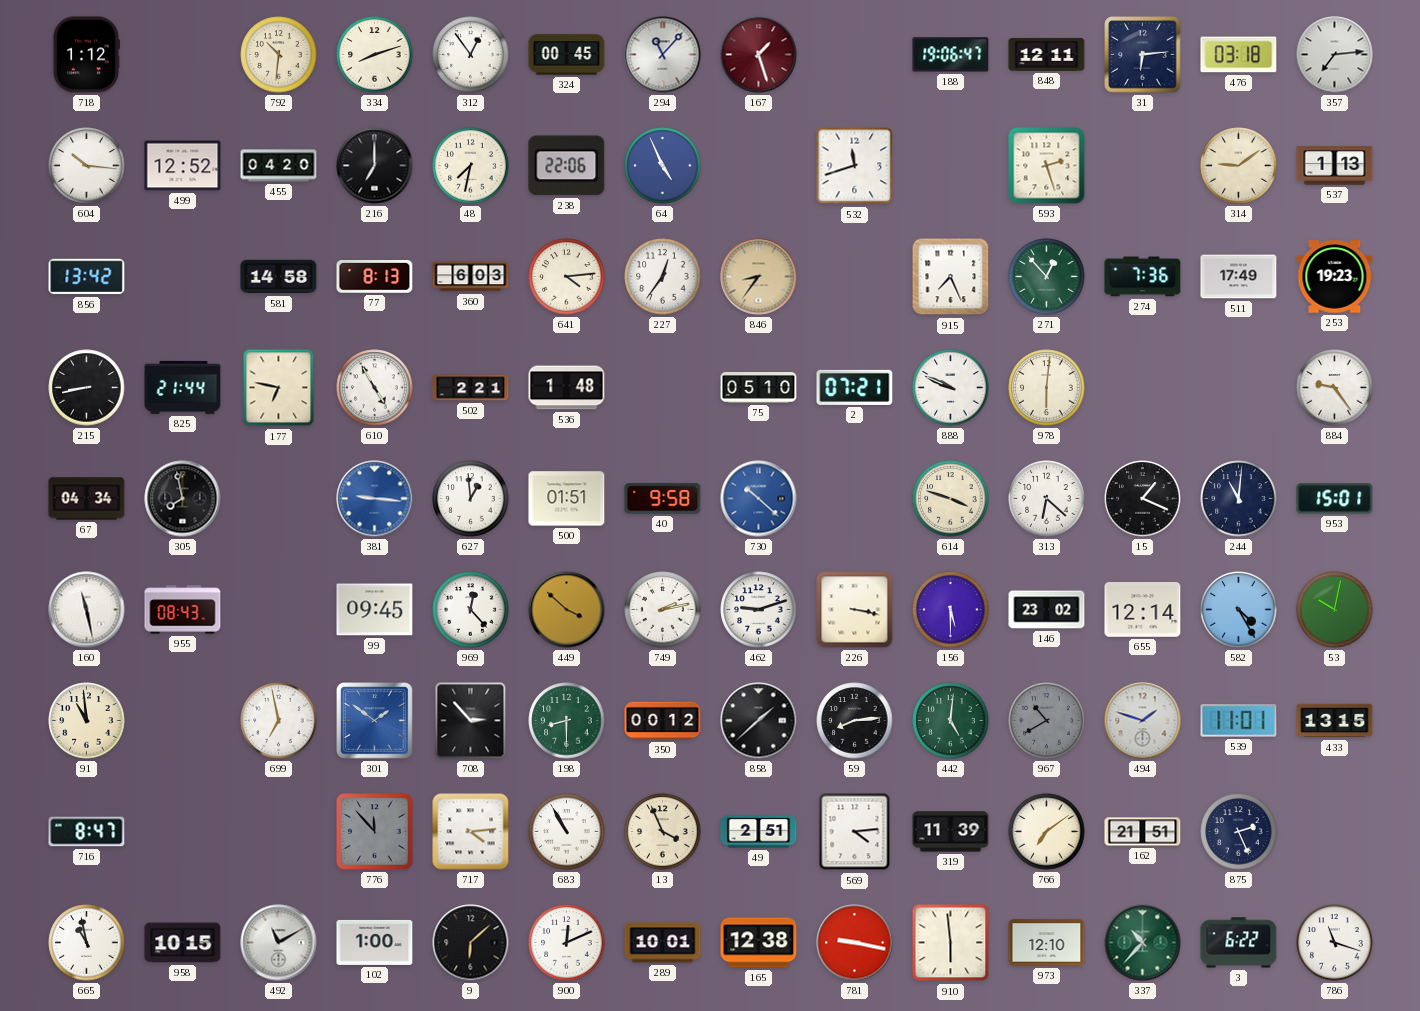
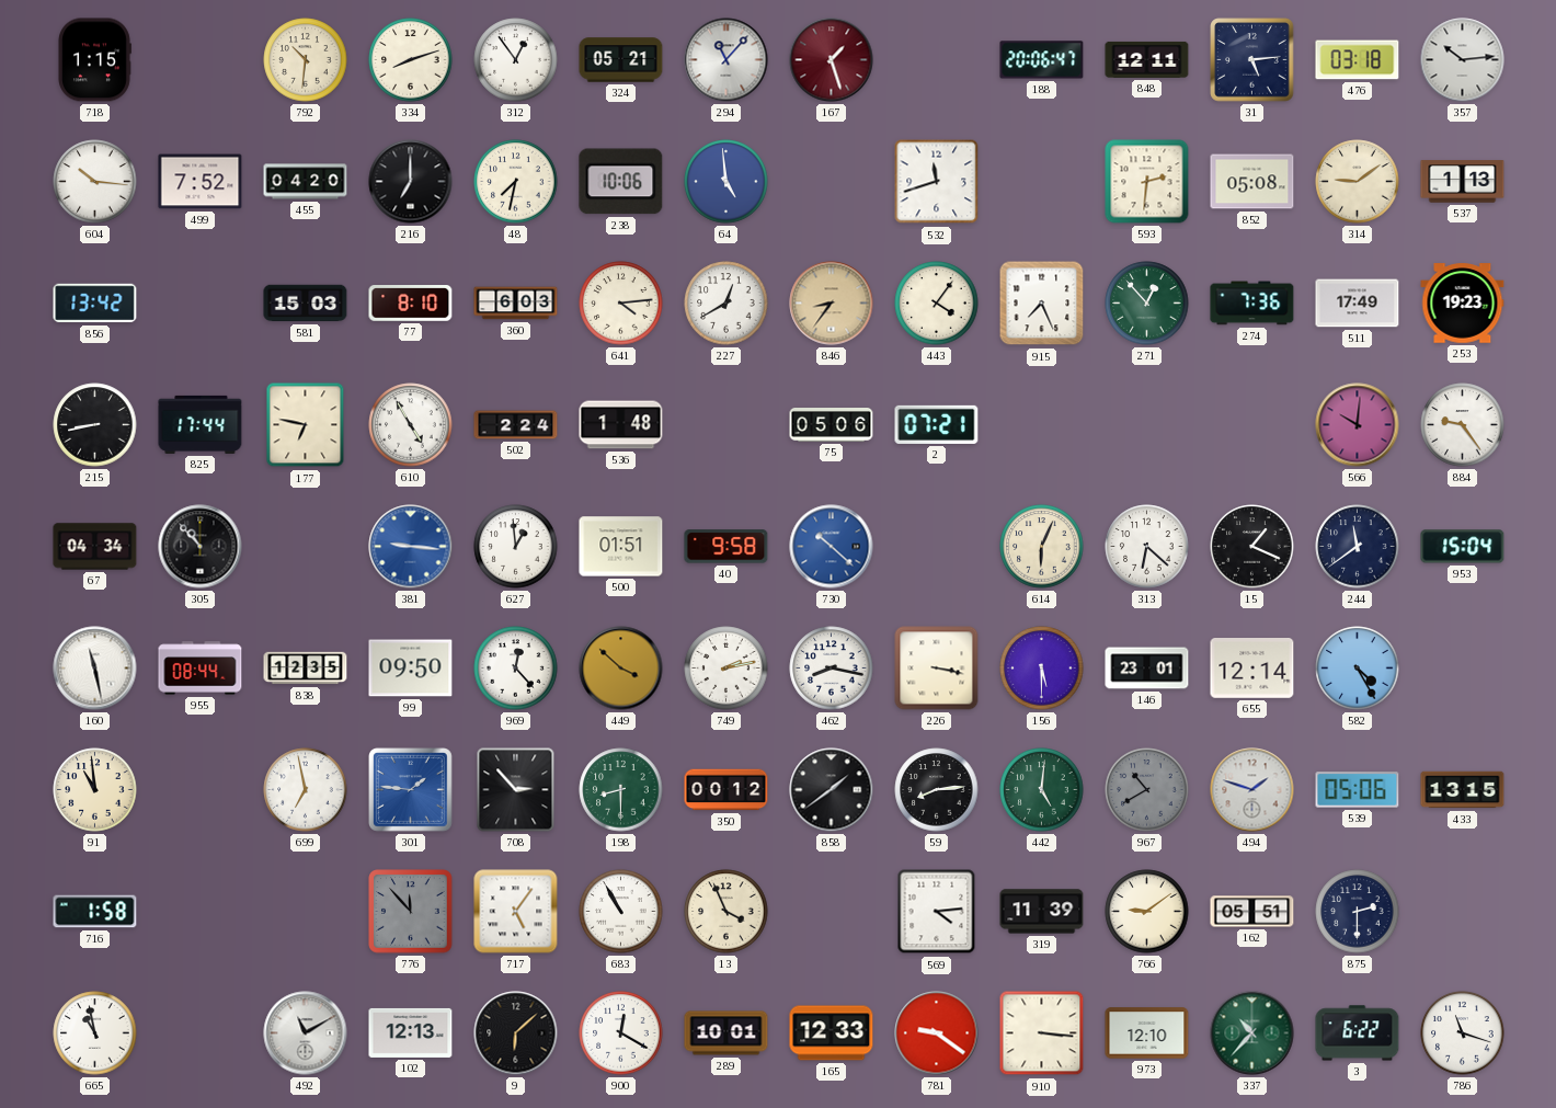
718: 1:12 -> 1:15
324: 00:45 -> 05:21
188: 19:06 -> 20:06
31: 6:14 -> 5:14
357: 7:14 -> 10:14
499: 12:52 -> 7:52
238: 22:06 -> 10:06
64: 4:56 -> 4:59
593: 2:27 -> 2:31
852: none -> 05:08
581: 14:58 -> 15:03
77: 8:13 -> 8:10
227: 12:36 -> 12:40
443: none -> 4:06
825: 21:44 -> 17:44
502: 2:21 -> 2:24
75: 05:10 -> 05:06
888: 9:49 -> none
978: 6:01 -> none
566: none -> 10:01
305: 7:58 -> 10:53
614: 3:48 -> 6:04
244: 11:01 -> 11:39
953: 15:01 -> 15:04
955: 08:43 -> 08:44
838: none -> 12:35
99: 09:45 -> 09:50
462: 9:12 -> 8:17
146: 23:02 -> 23:01
53: 10:02 -> none
301: 1:51 -> 1:46
858: 1:38 -> 1:39
539: 11:01 -> 05:06
716: 8:47 -> 1:58
717: 4:14 -> 5:06
49: 2:51 -> none
766: 7:09 -> 9:09
162: 21:51 -> 05:51
875: 2:26 -> 2:30
958: 10:15 -> none
102: 1:00 -> 12:13
900: 12:11 -> 12:20
165: 12:38 -> 12:33
781: 9:17 -> 9:21
910: 5:59 -> 3:16
